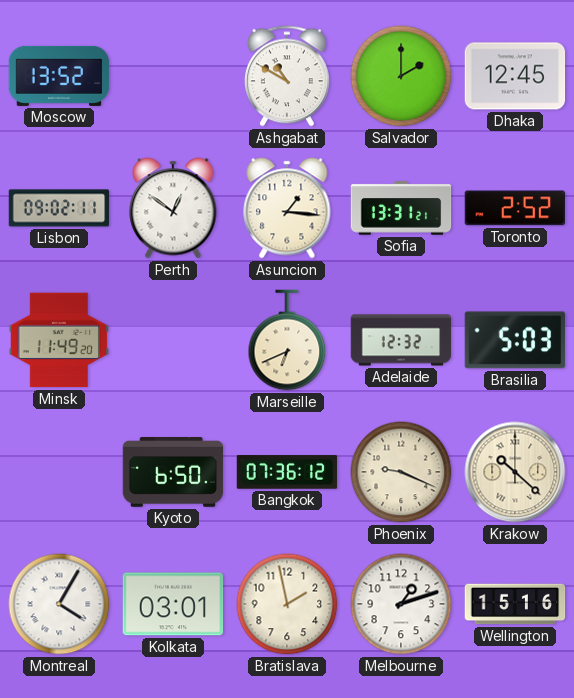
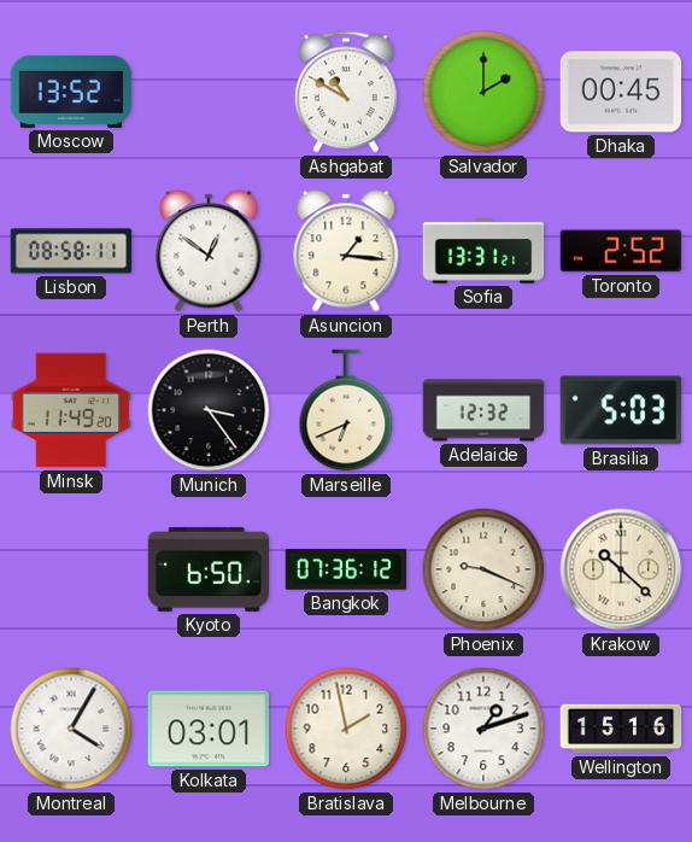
Dhaka: 12:45 -> 00:45
Lisbon: 09:02 -> 08:58
Munich: none -> 3:24
